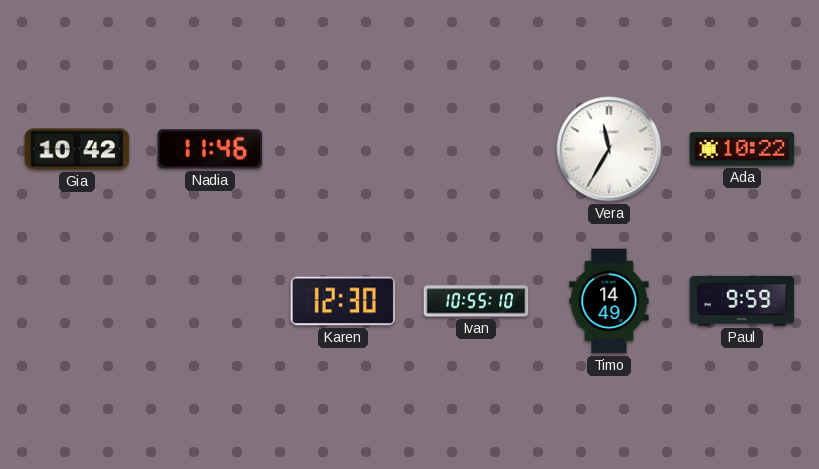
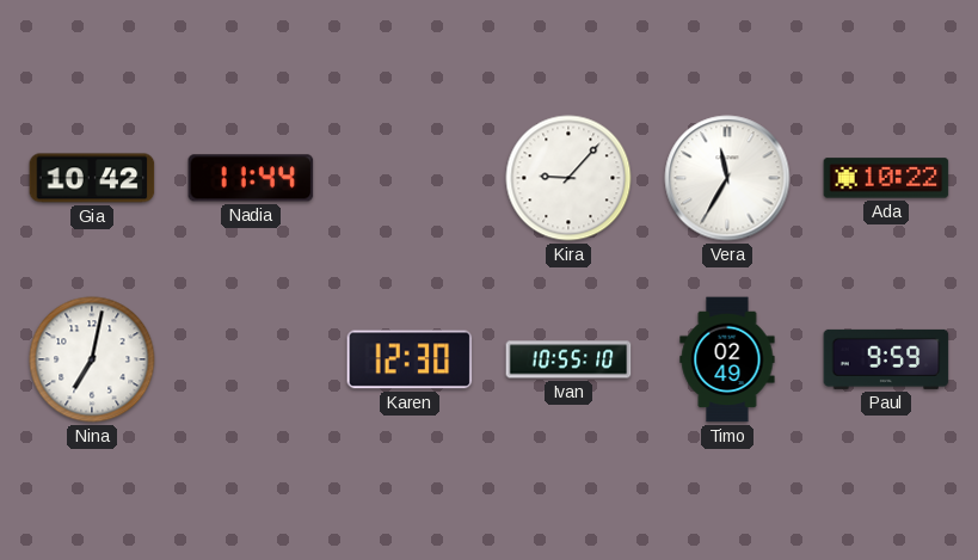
Nadia: 11:46 -> 11:44
Kira: none -> 9:07
Nina: none -> 7:02
Timo: 14:49 -> 02:49
